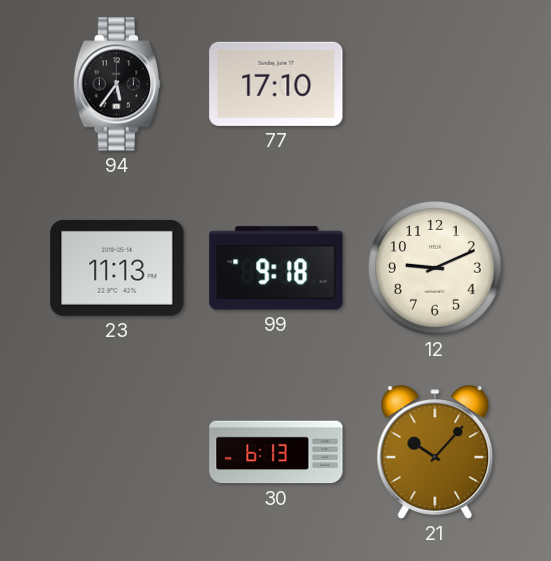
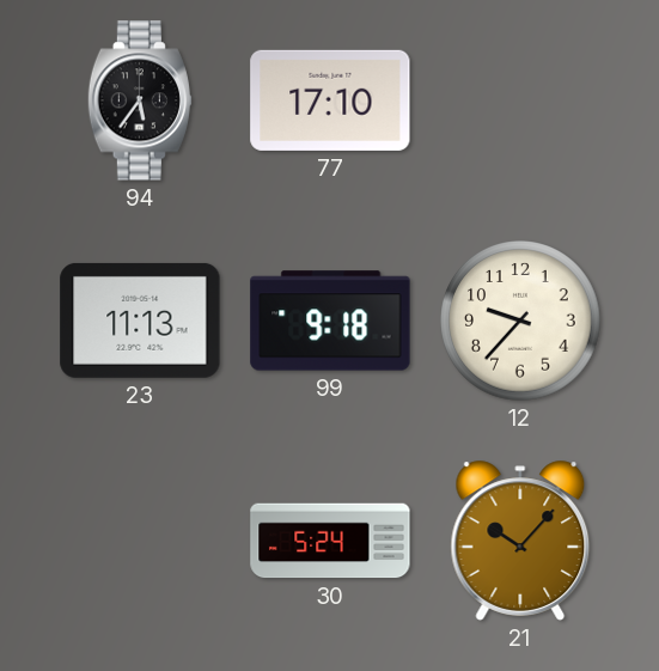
12: 9:11 -> 9:37
30: 6:13 -> 5:24
